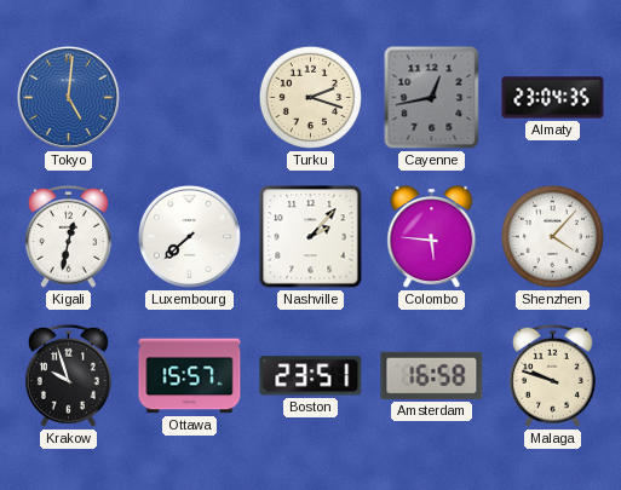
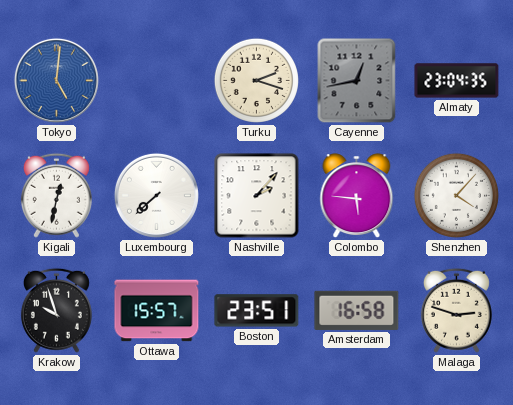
Malaga: 9:48 -> 2:48
